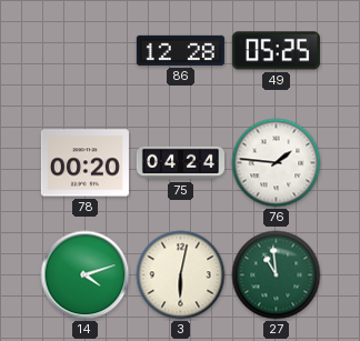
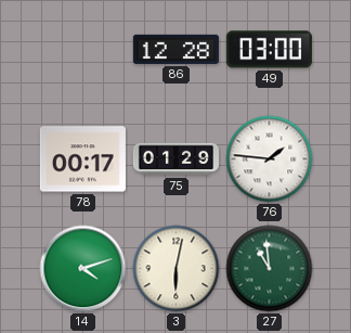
49: 05:25 -> 03:00
78: 00:20 -> 00:17
75: 04:24 -> 01:29
